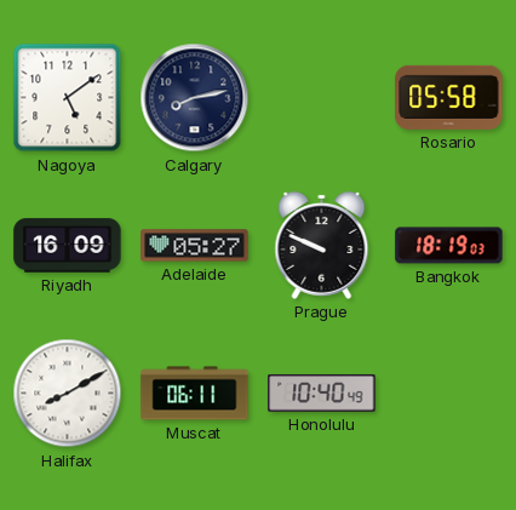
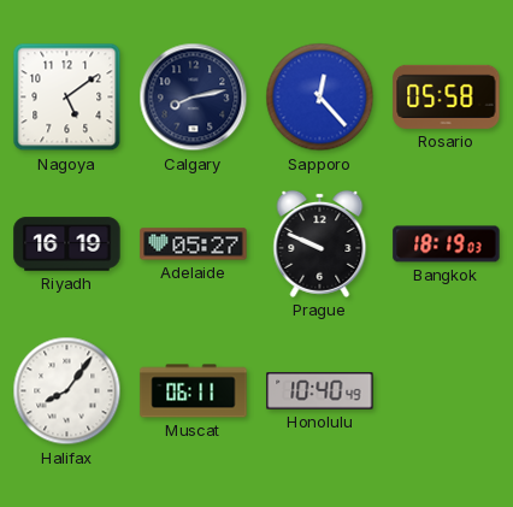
Sapporo: none -> 12:23
Riyadh: 16:09 -> 16:19
Halifax: 8:10 -> 8:06
